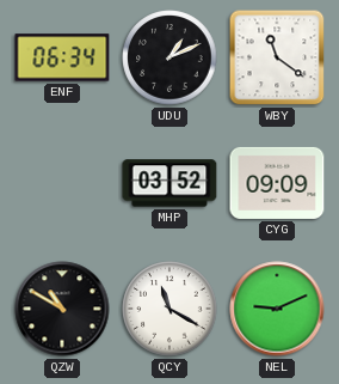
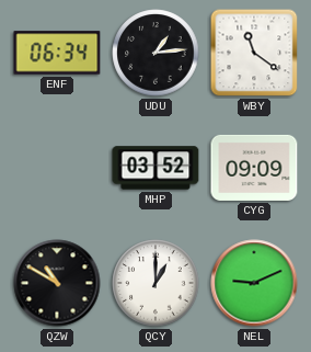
UDU: 1:11 -> 1:14
QCY: 11:20 -> 1:00
